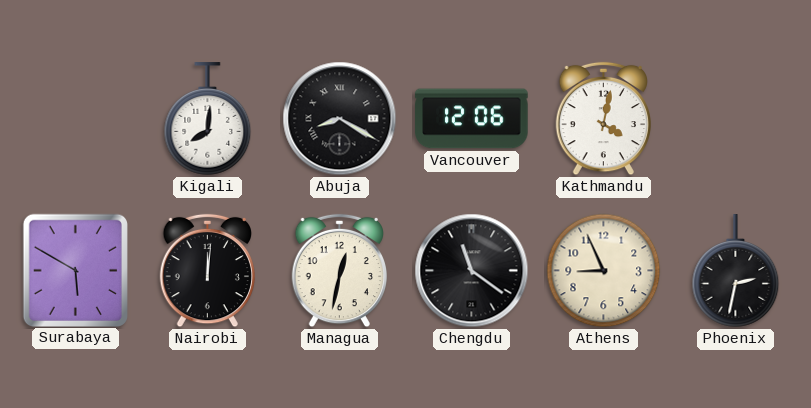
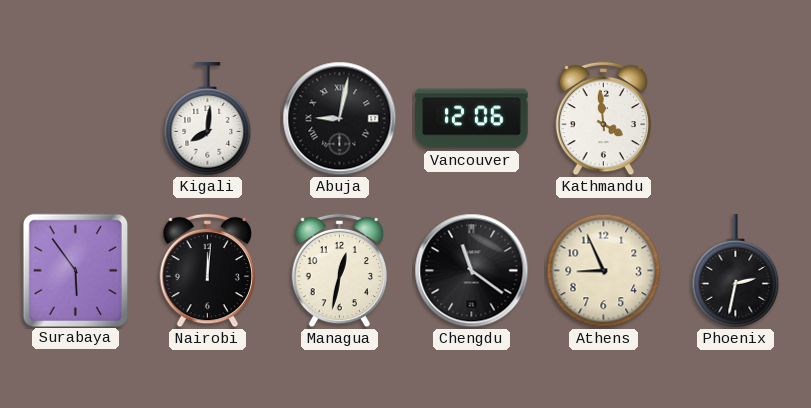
Abuja: 8:20 -> 9:02
Kathmandu: 4:02 -> 3:59
Surabaya: 5:50 -> 5:54
